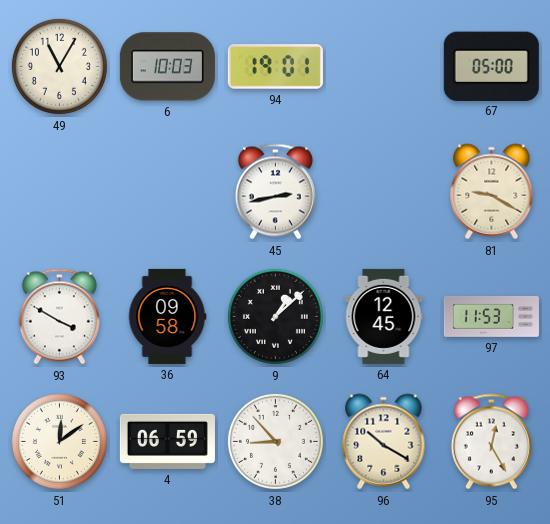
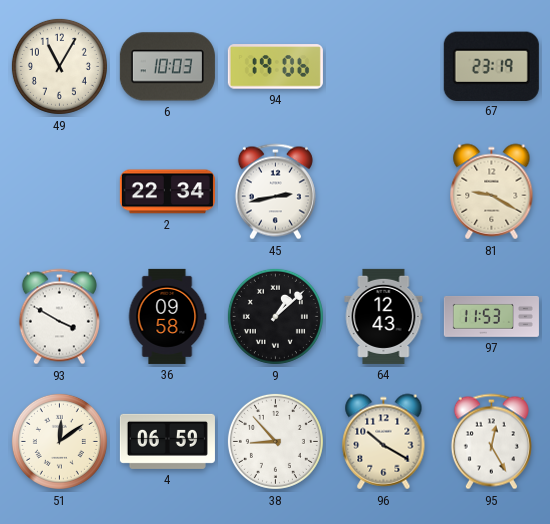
94: 19:01 -> 19:06
67: 05:00 -> 23:19
2: none -> 22:34
64: 12:45 -> 12:43
